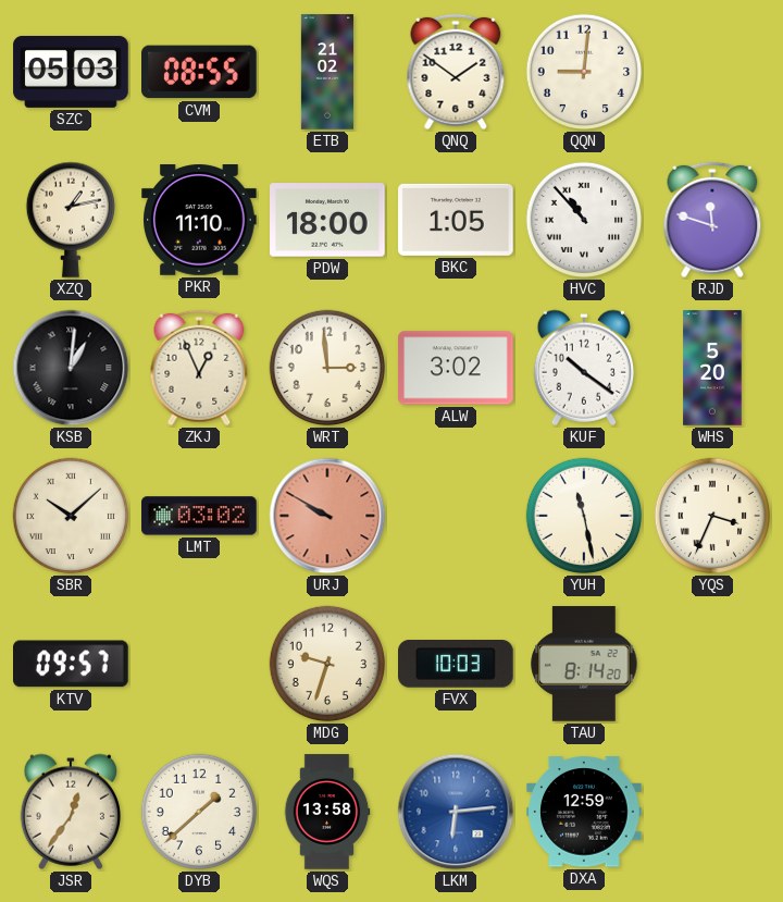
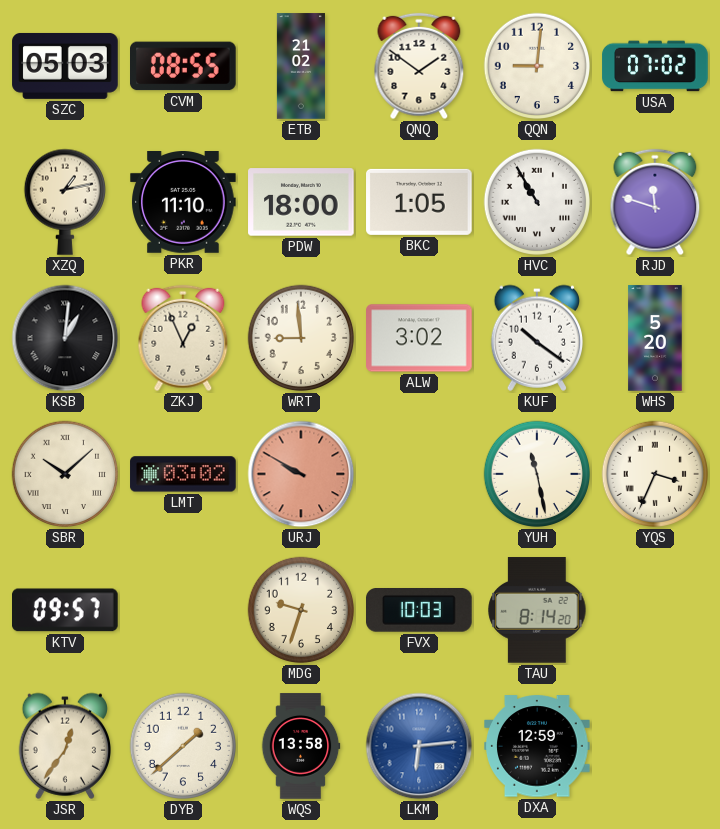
USA: none -> 07:02
HVC: 10:53 -> 10:55
WRT: 2:59 -> 8:59
